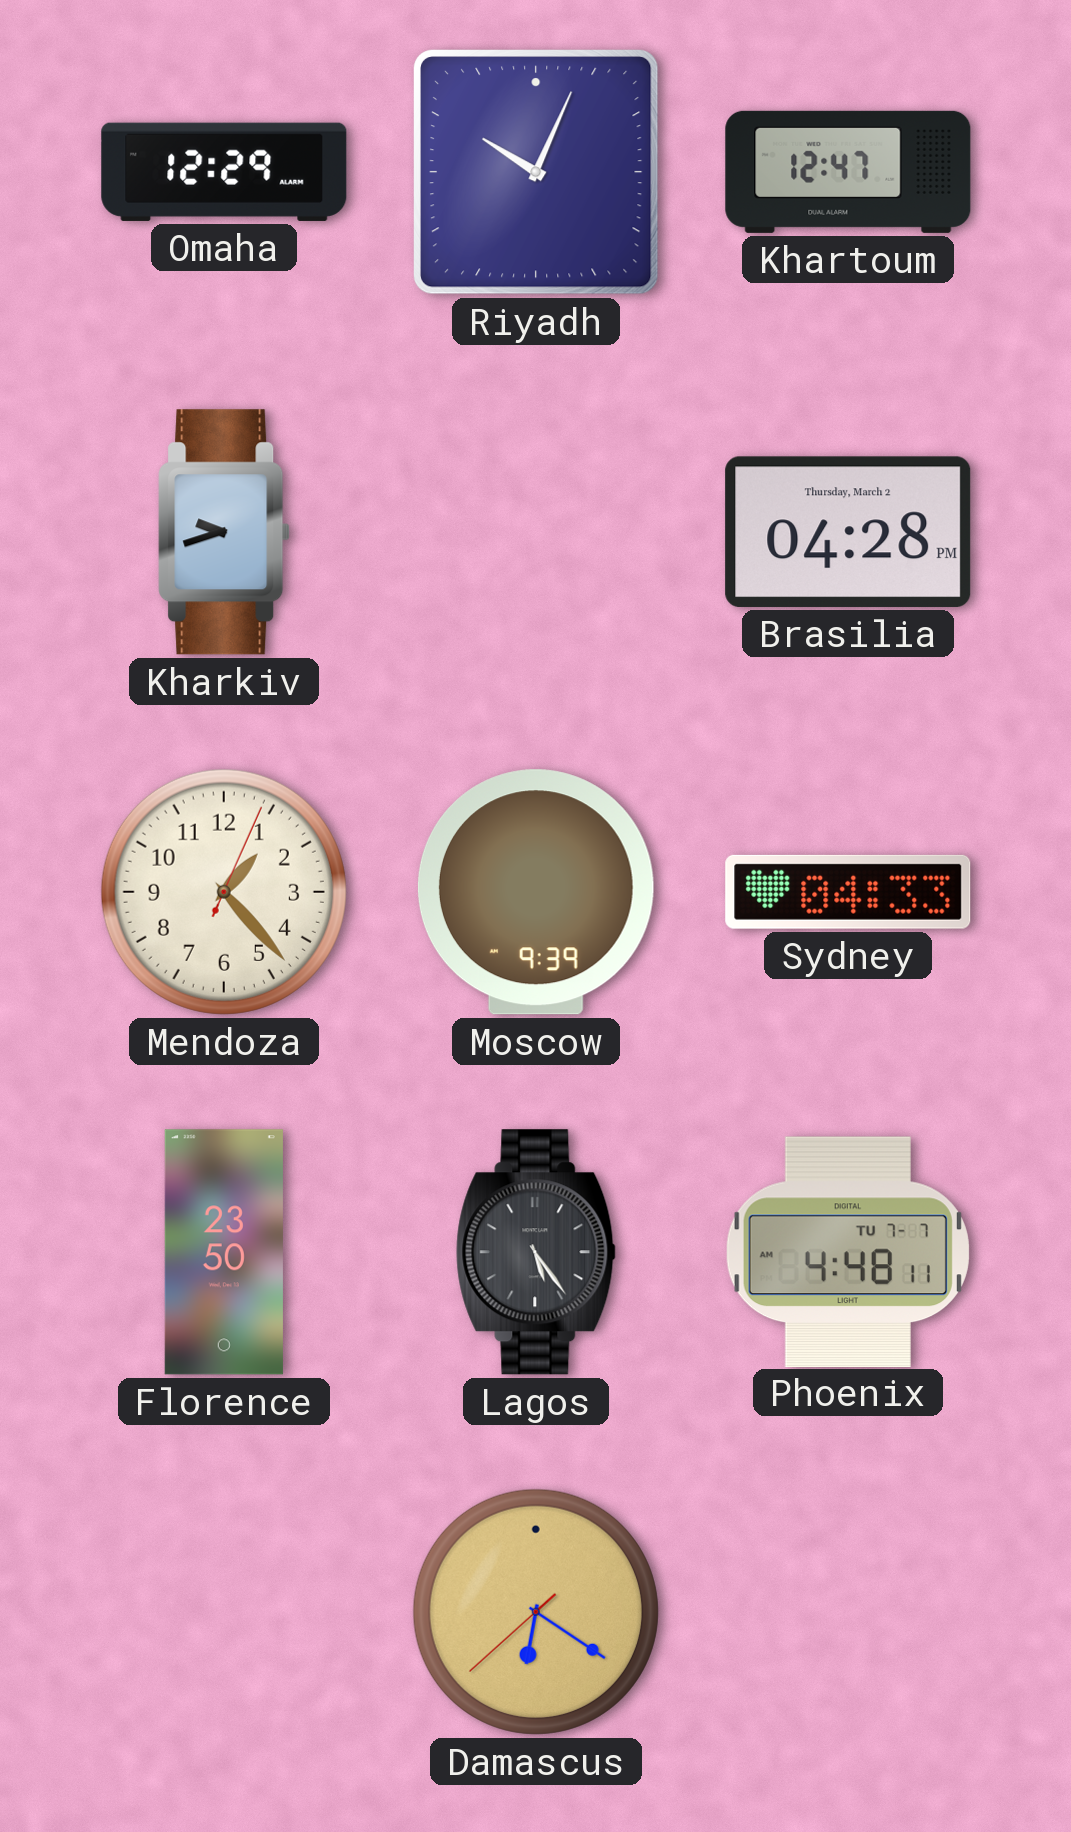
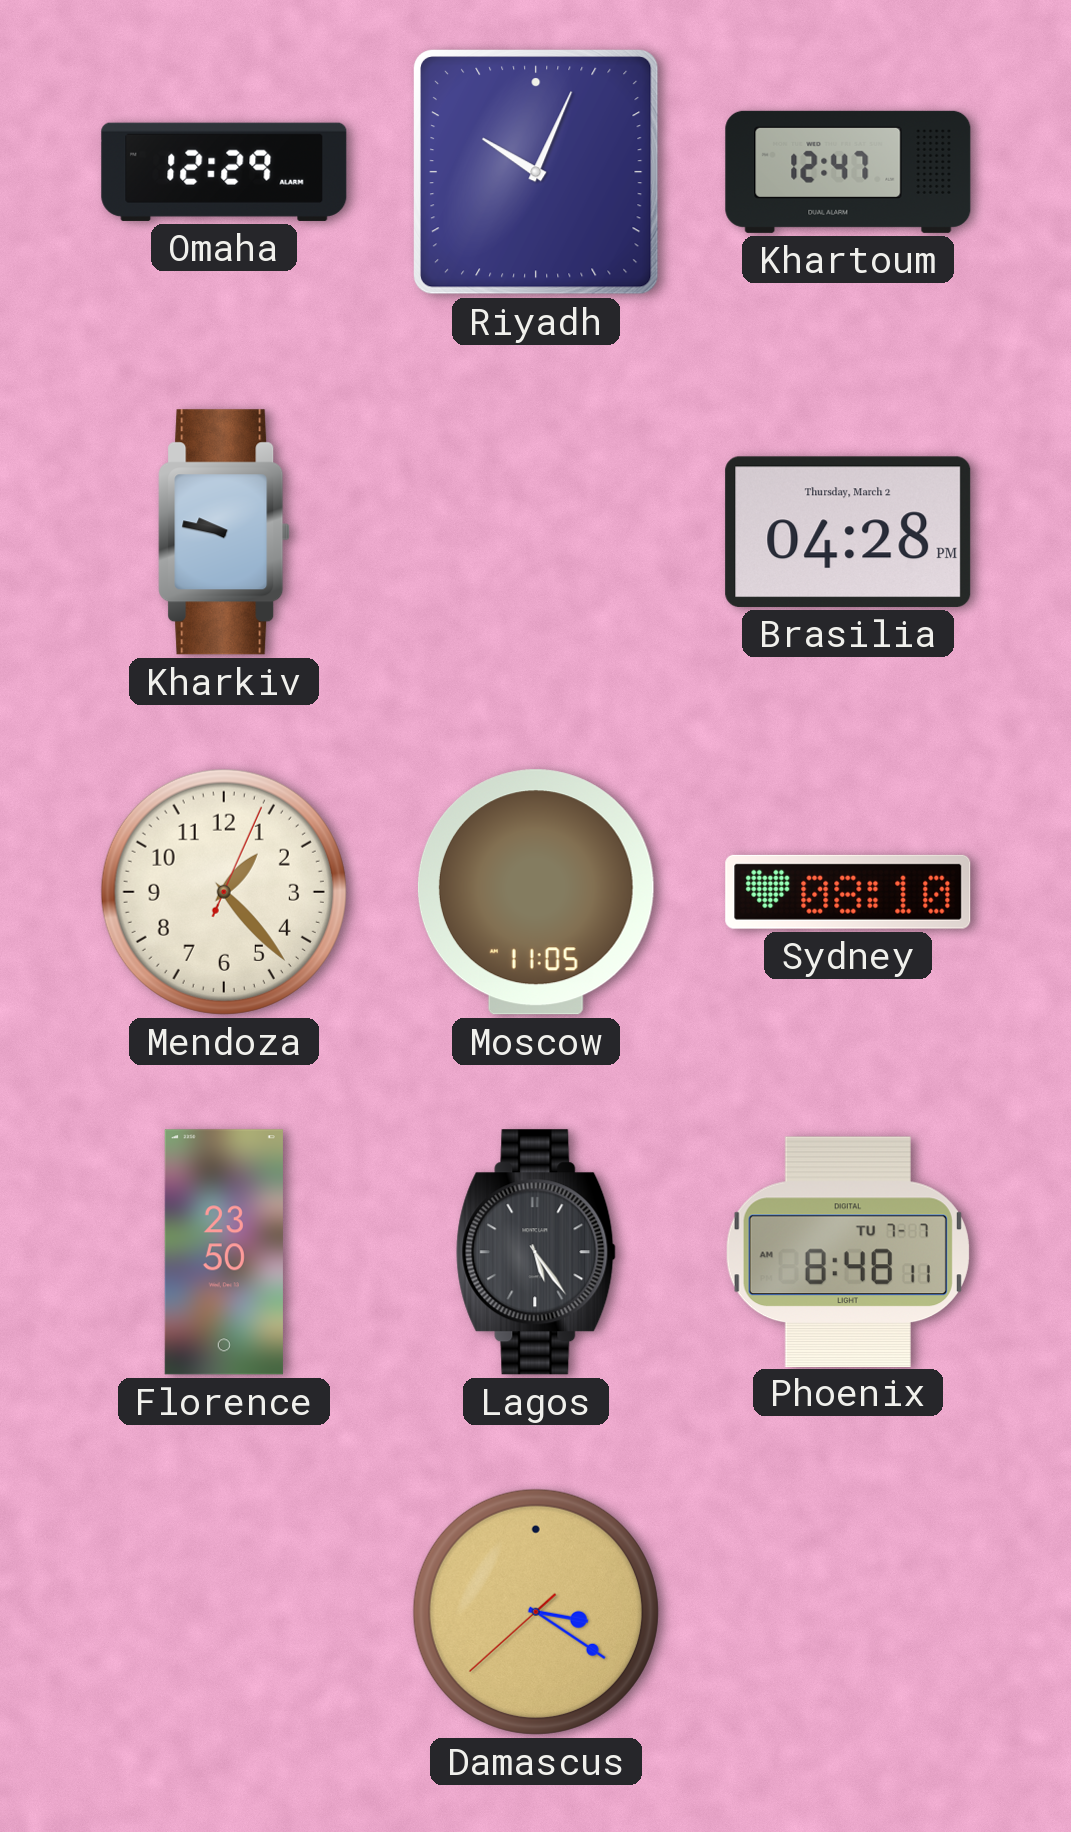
Kharkiv: 9:42 -> 9:47
Moscow: 9:39 -> 11:05
Sydney: 04:33 -> 08:10
Phoenix: 4:48 -> 8:48
Damascus: 6:20 -> 3:20
